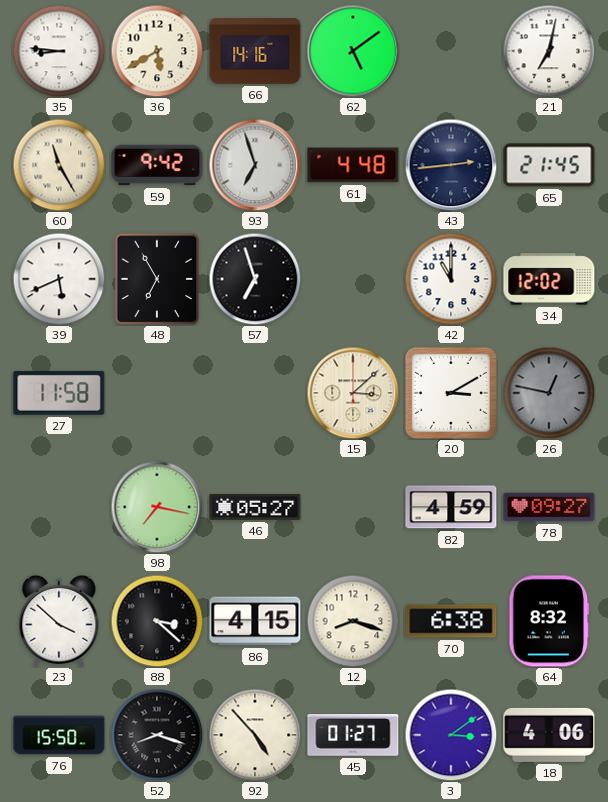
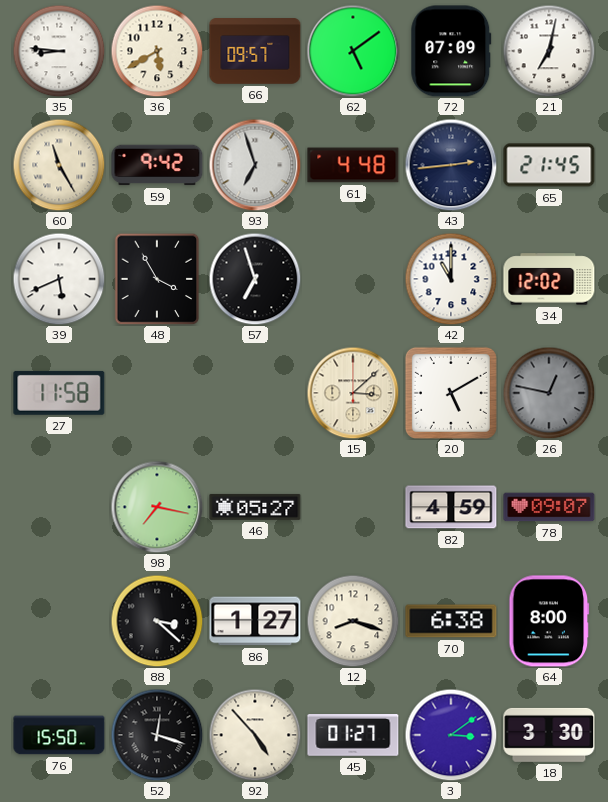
66: 14:16 -> 09:57
72: none -> 07:09
48: 6:55 -> 3:55
20: 3:10 -> 5:10
78: 09:27 -> 09:07
23: 3:52 -> none
86: 4:15 -> 1:27
64: 8:32 -> 8:00
52: 8:18 -> 12:18
18: 4:06 -> 3:30
